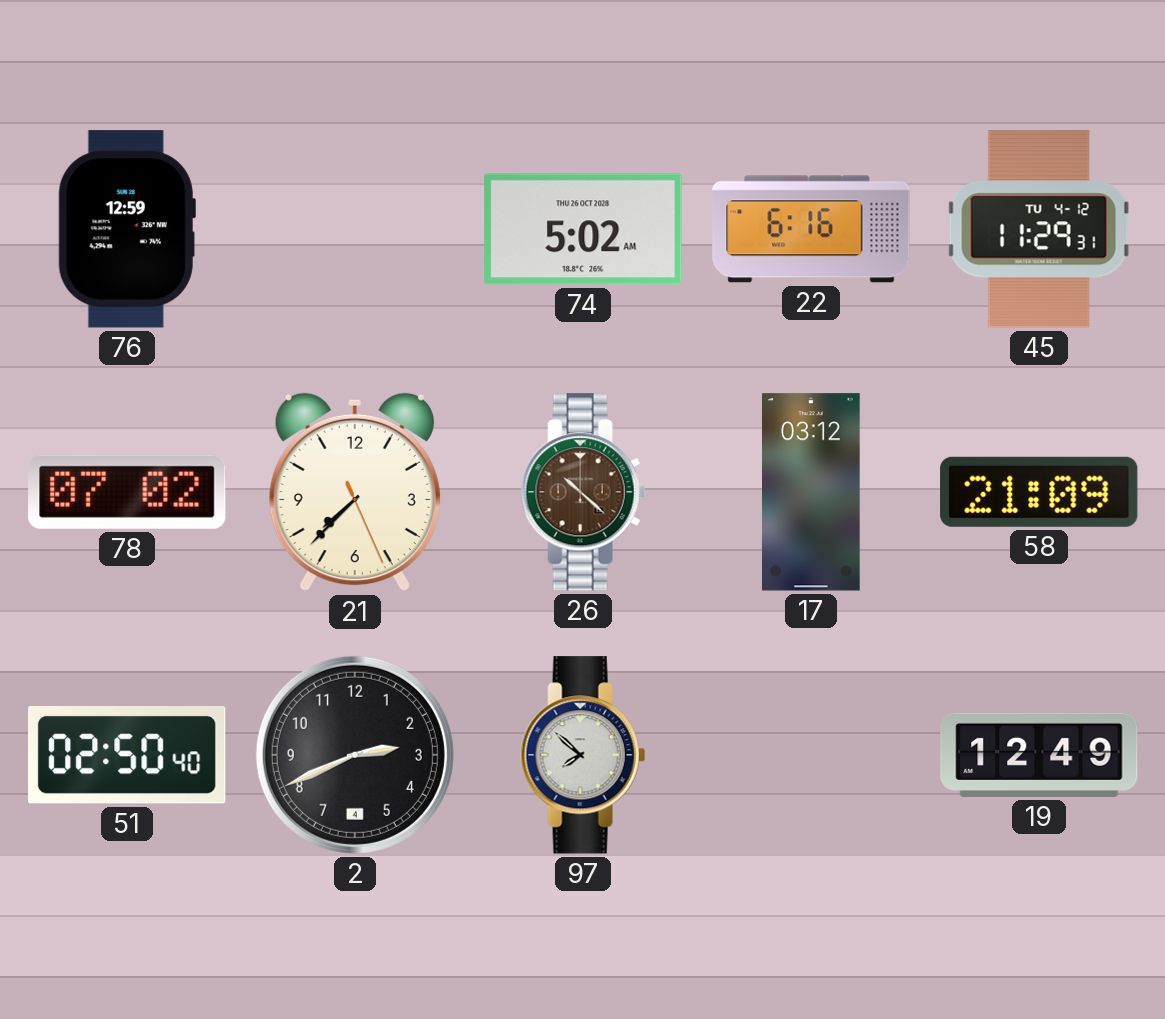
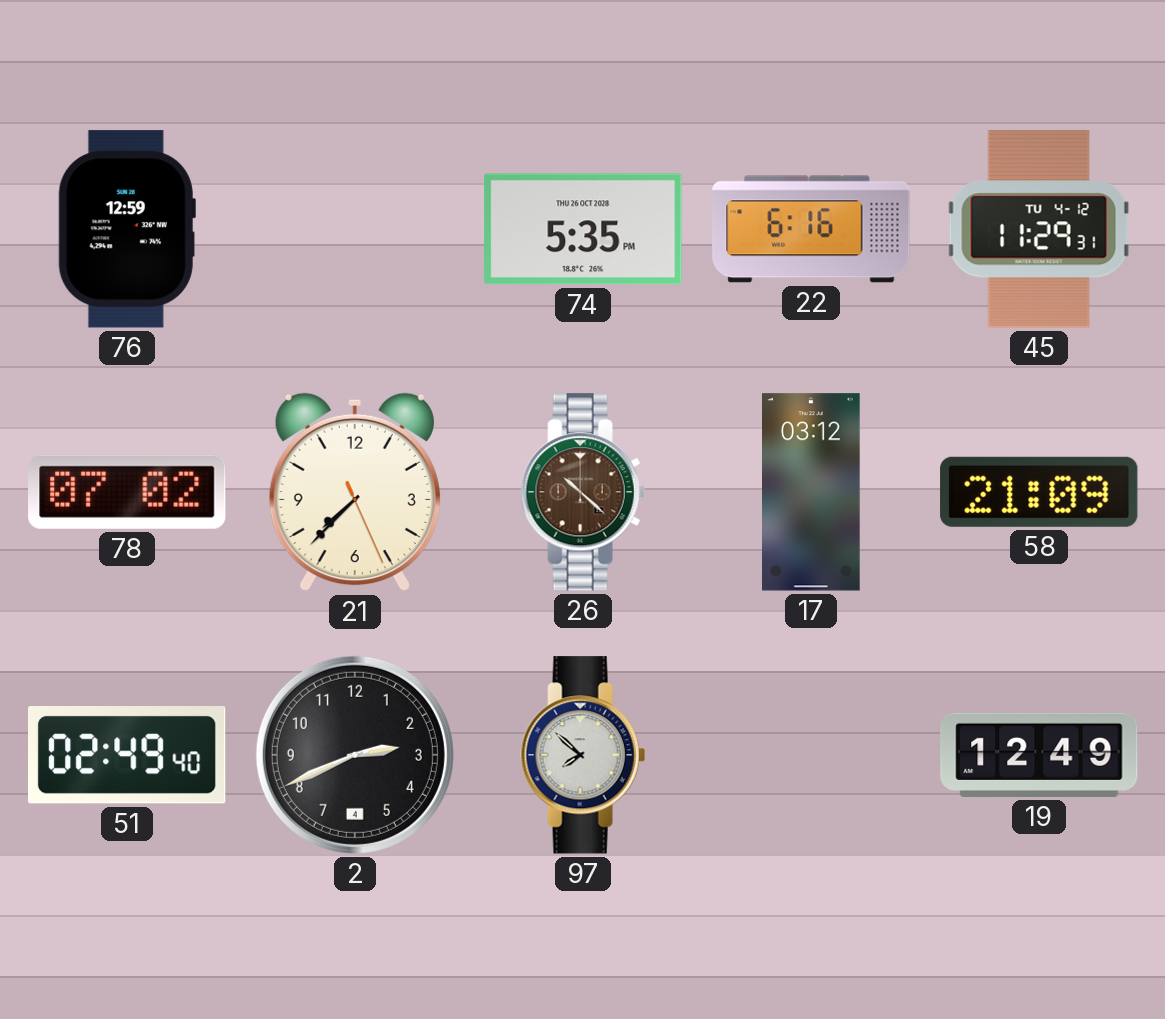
74: 5:02 -> 5:35
51: 02:50 -> 02:49
